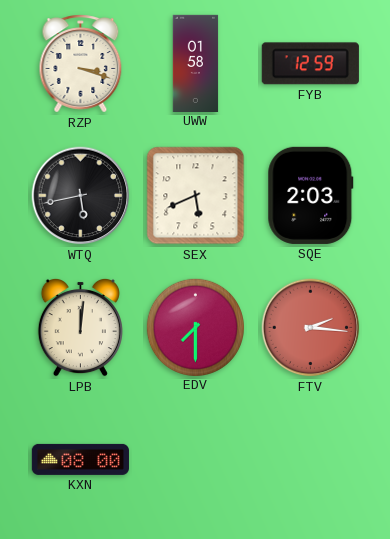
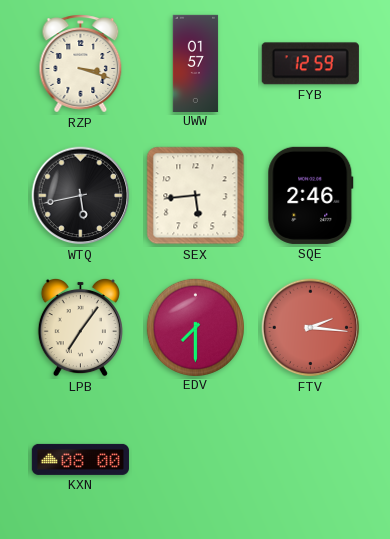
UWW: 01:58 -> 01:57
SEX: 5:41 -> 5:44
SQE: 2:03 -> 2:46
LPB: 12:01 -> 7:06
